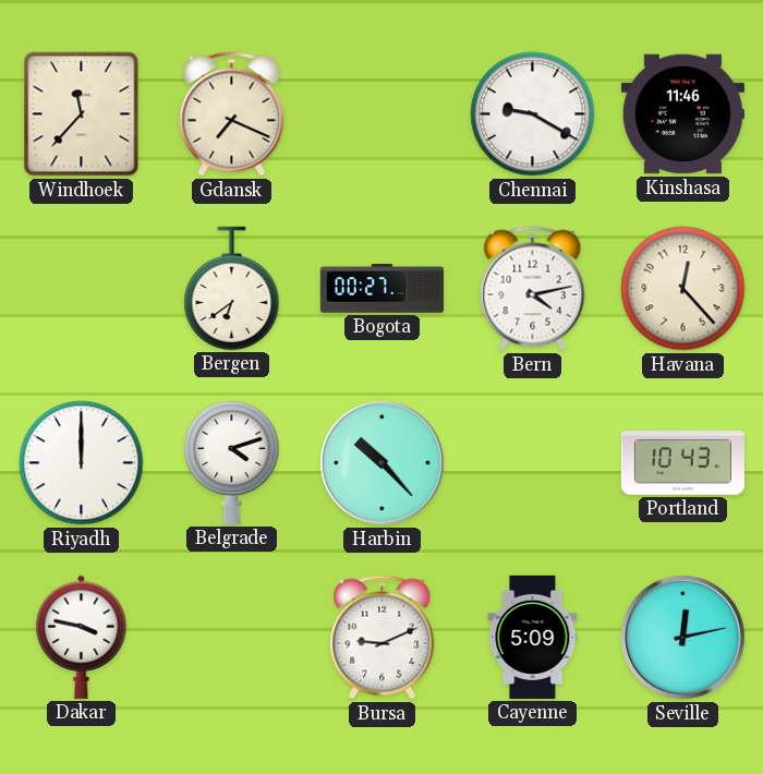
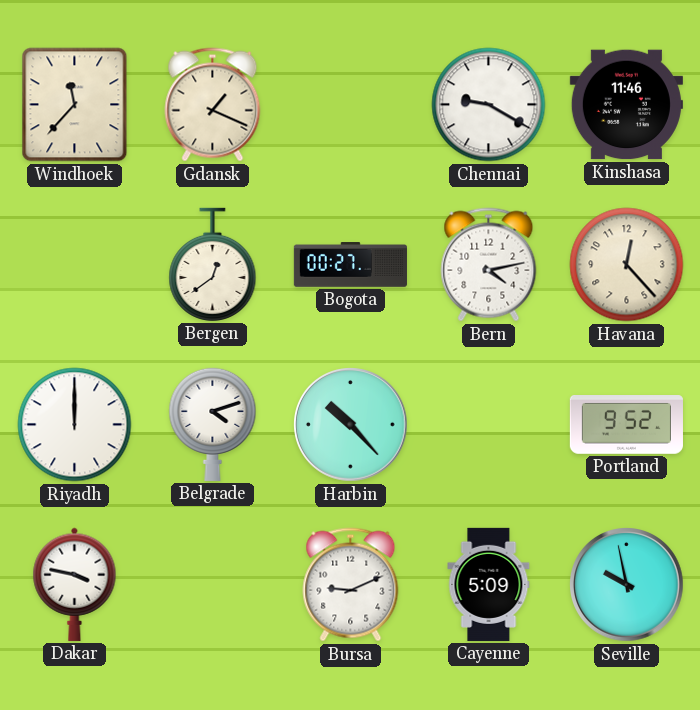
Gdansk: 7:19 -> 1:19
Bergen: 6:39 -> 12:39
Portland: 10:43 -> 9:52
Seville: 12:13 -> 9:58
